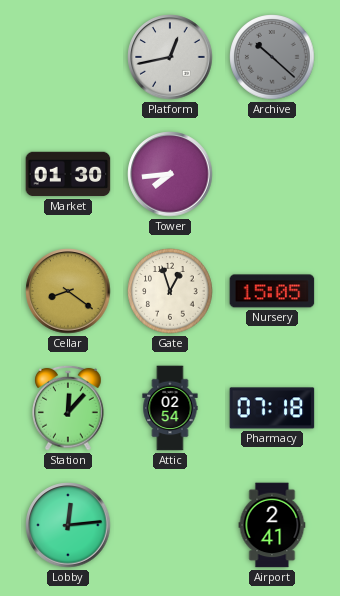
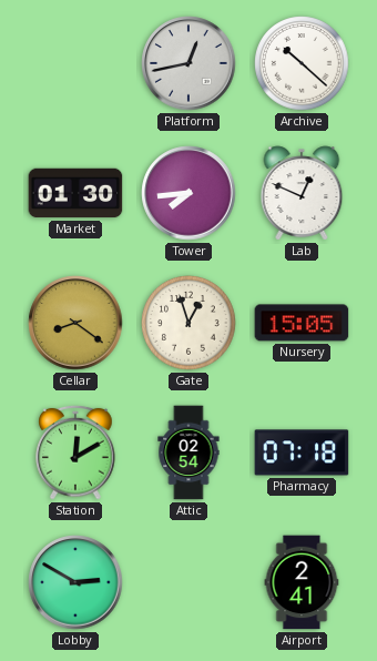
Archive dial: grey -> white
Lab: none -> 12:49
Station: 12:07 -> 12:10
Lobby: 12:14 -> 2:50
